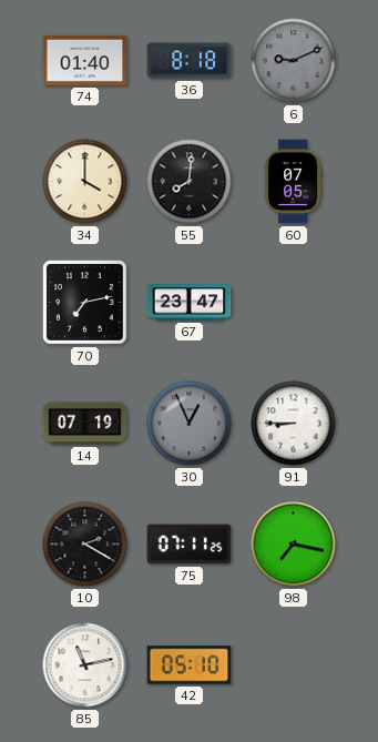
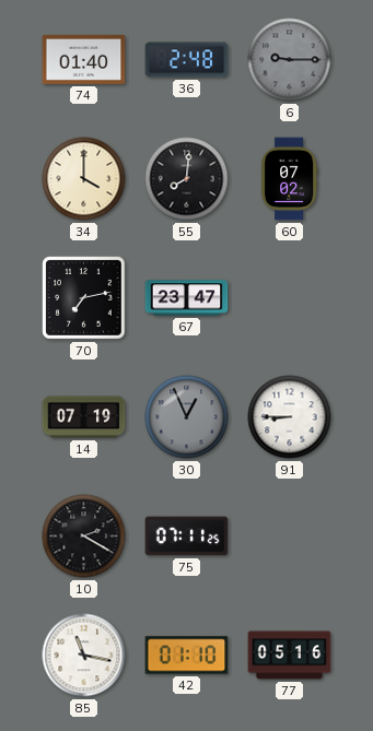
36: 8:18 -> 2:48
6: 9:11 -> 9:15
60: 07:05 -> 07:02
98: 7:17 -> none
85: 11:13 -> 11:17
42: 05:10 -> 01:10
77: none -> 05:16
